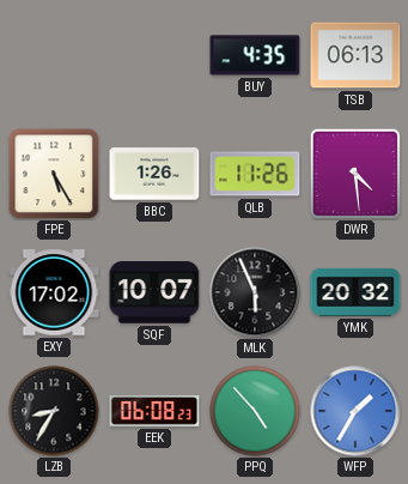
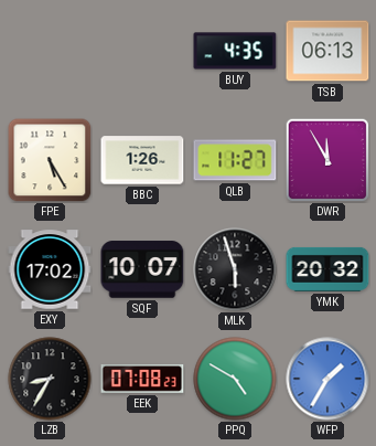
QLB: 11:26 -> 11:27
DWR: 4:29 -> 11:55
MLK: 5:56 -> 5:57
EEK: 06:08 -> 07:08
PPQ: 4:53 -> 4:50
